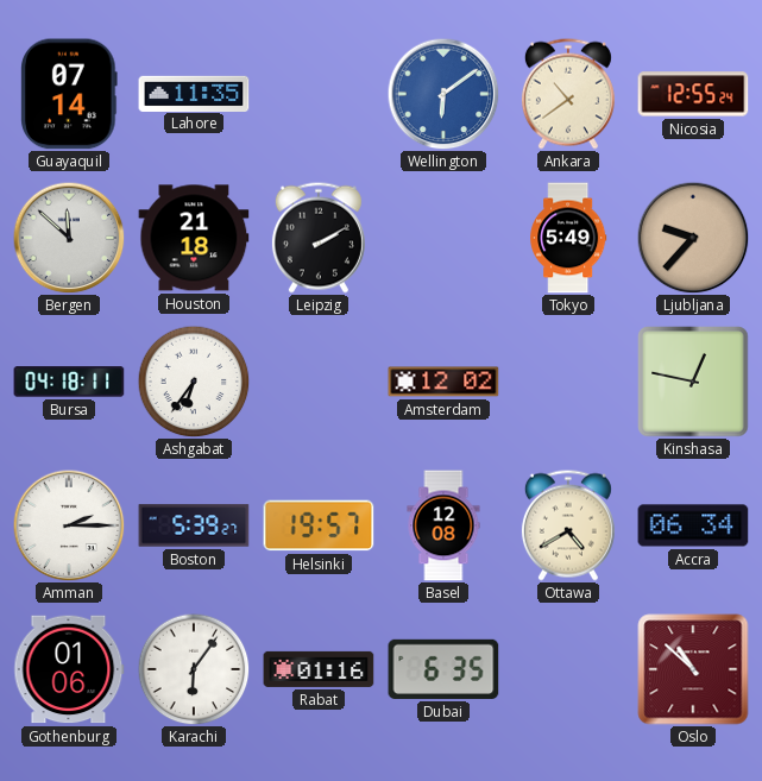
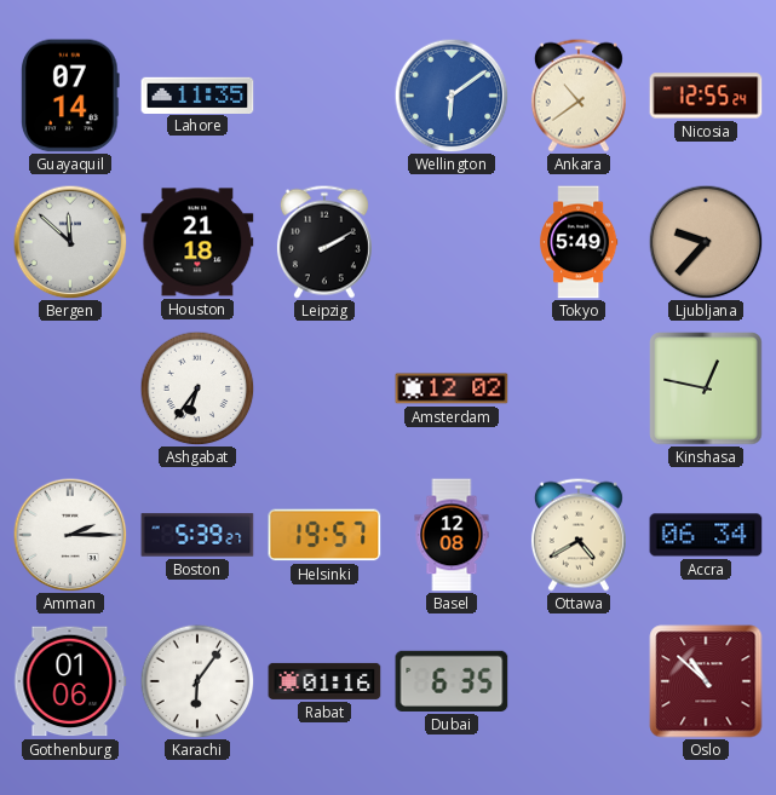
Bursa: 04:18 -> none
